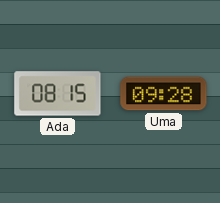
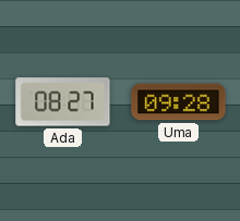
Ada: 08:15 -> 08:27
